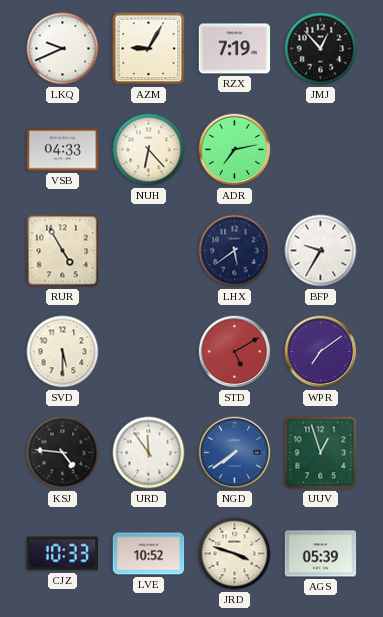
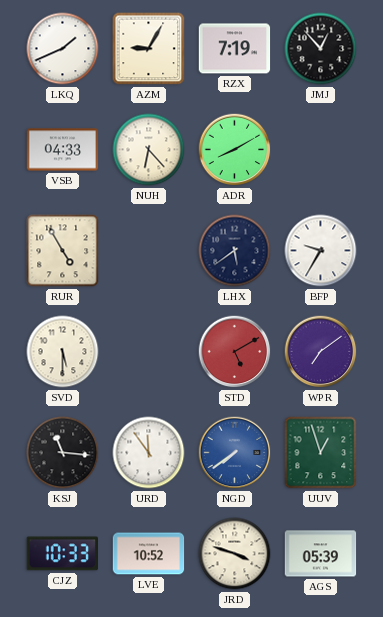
LKQ: 9:41 -> 1:41
ADR: 7:13 -> 8:10
KSJ: 4:46 -> 11:16
